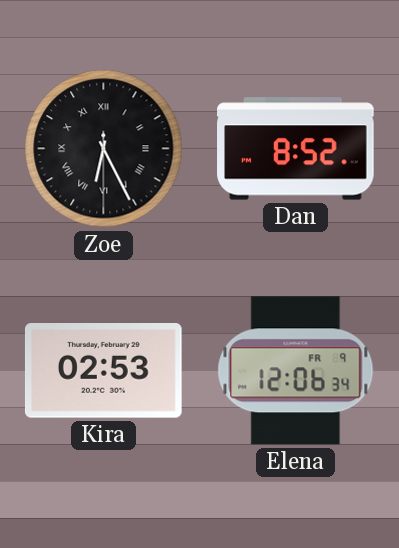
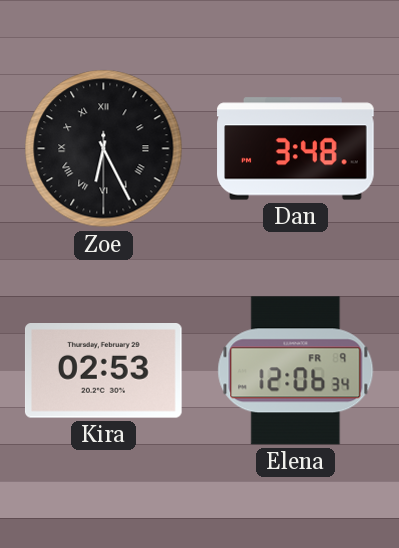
Dan: 8:52 -> 3:48
